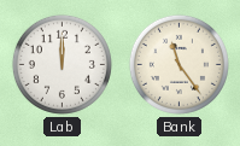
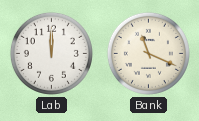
Bank: 11:24 -> 11:19
